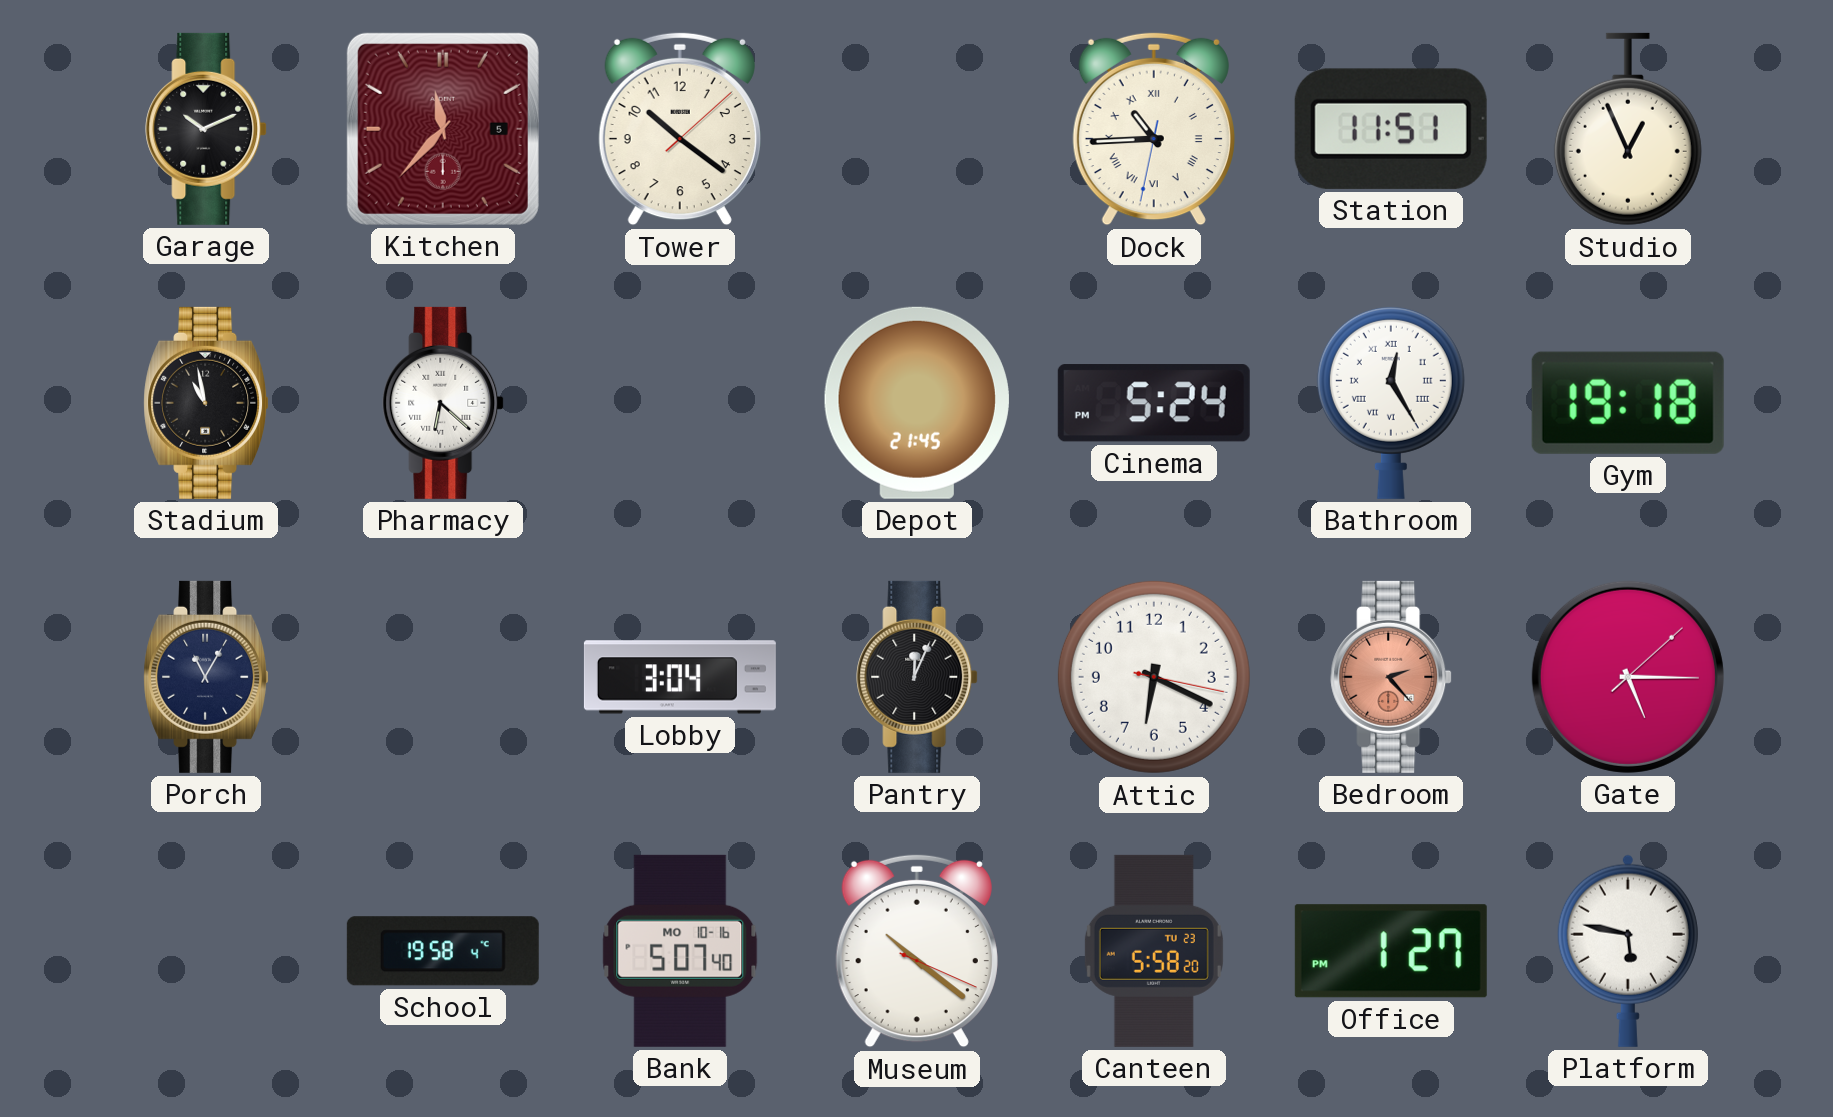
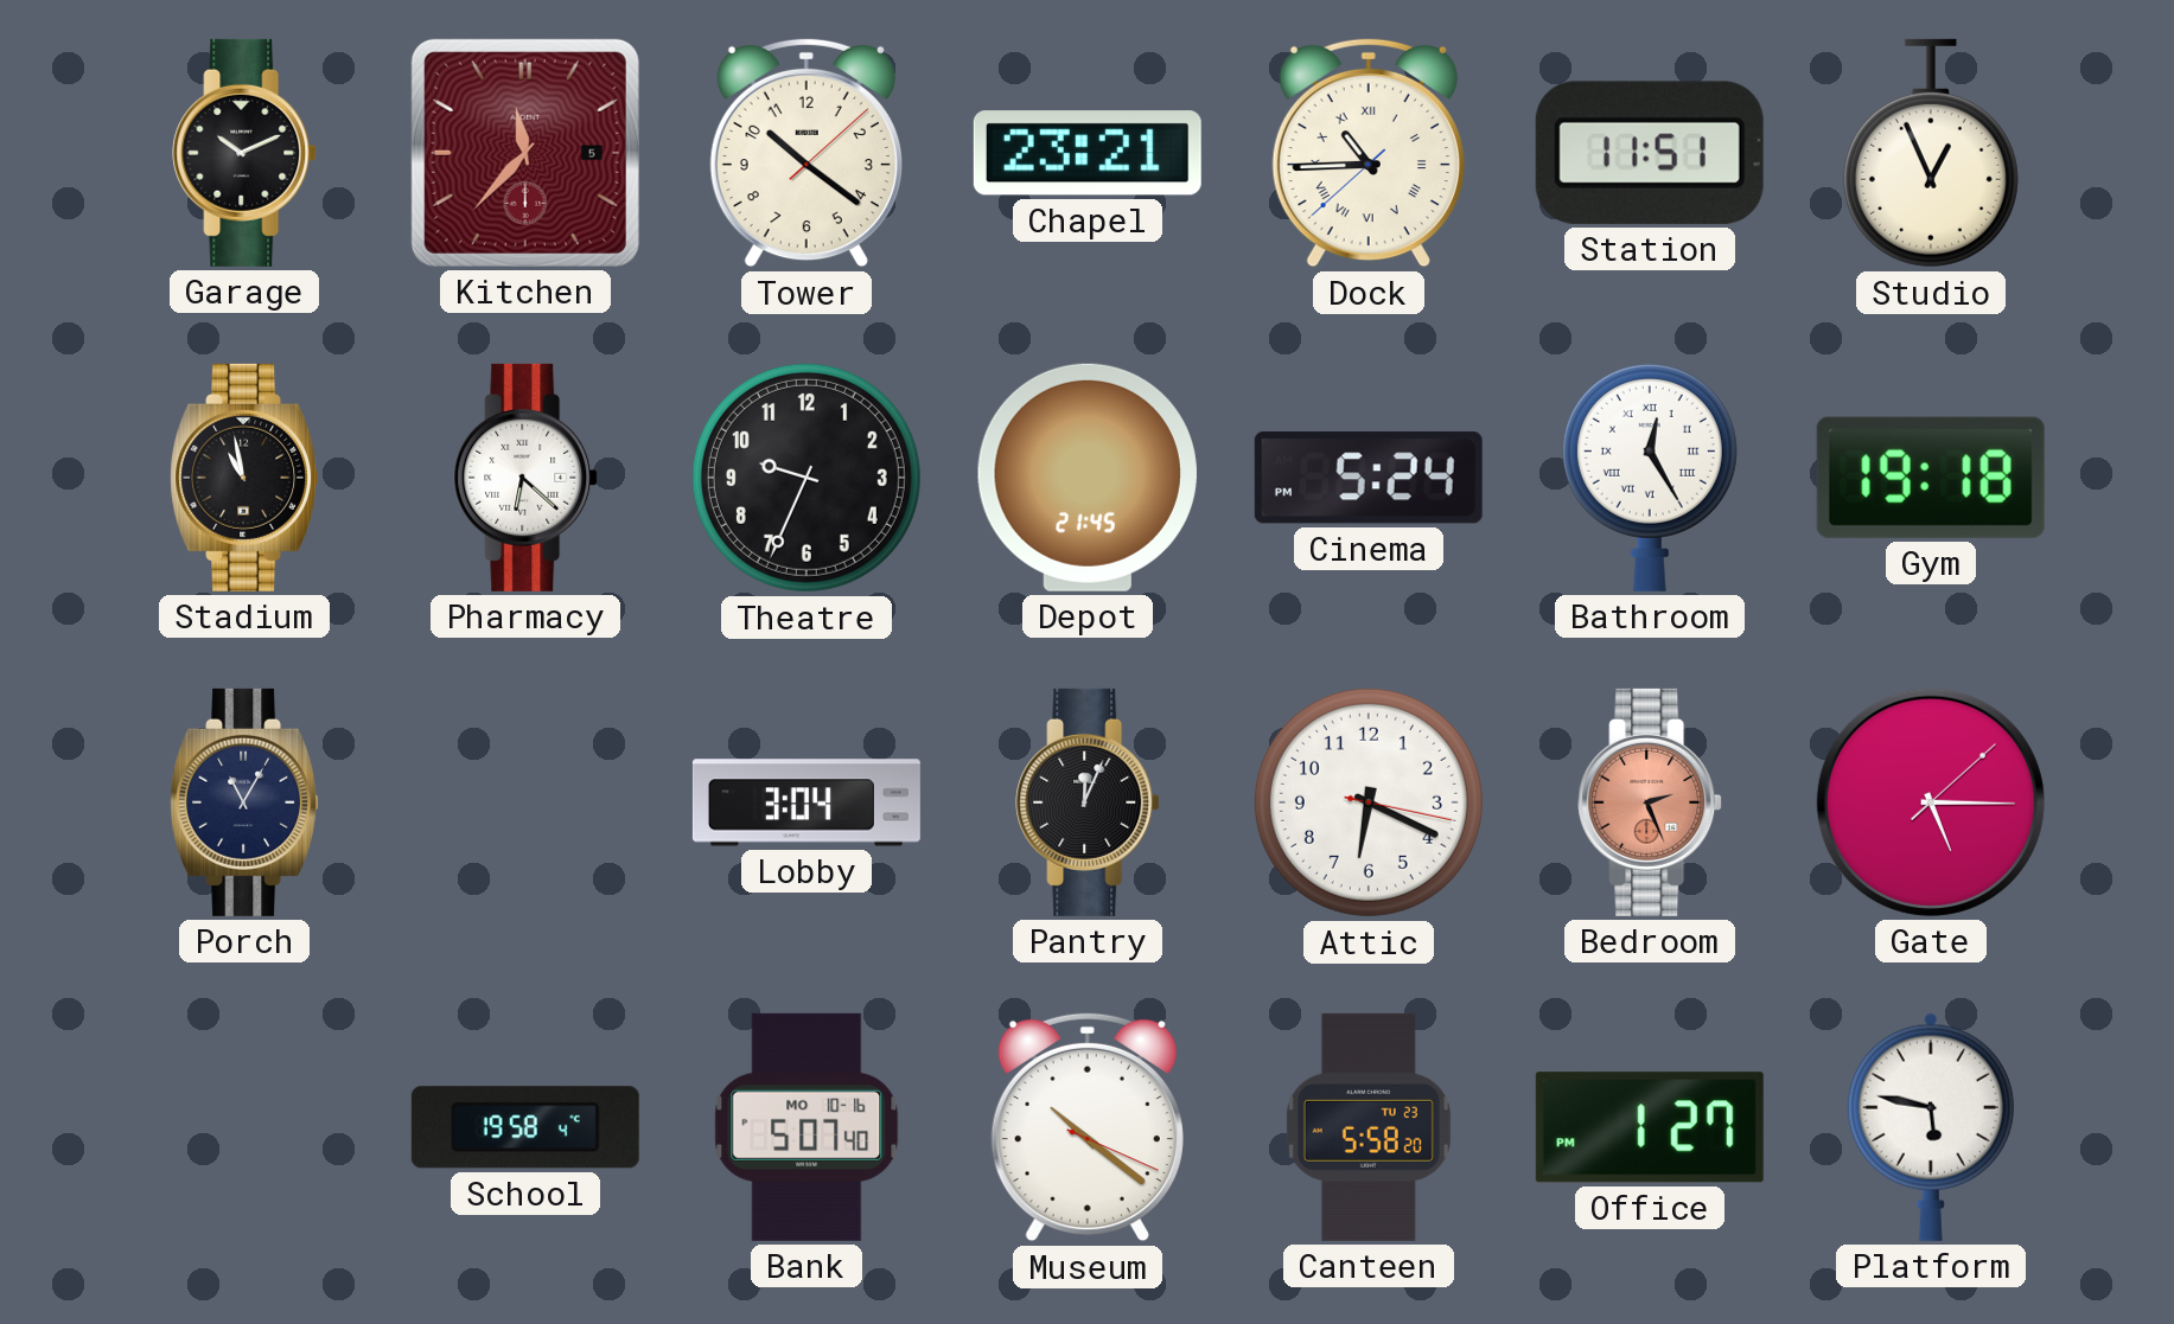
Chapel: none -> 23:21
Dock: 10:44:32 -> 10:44:38
Theatre: none -> 9:34
Bedroom: 2:23 -> 2:26
